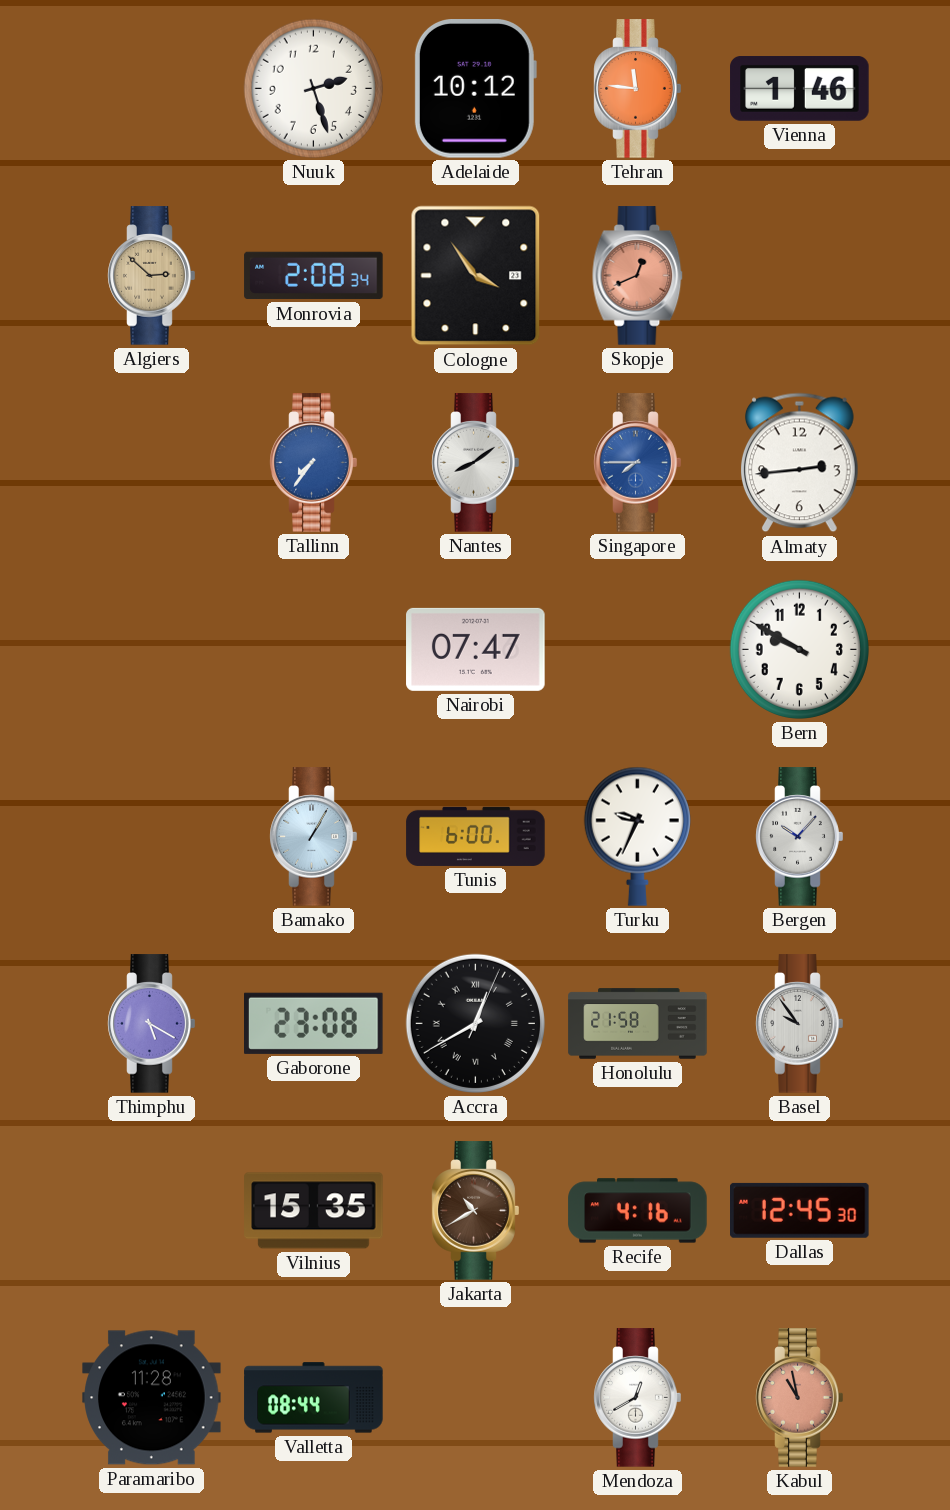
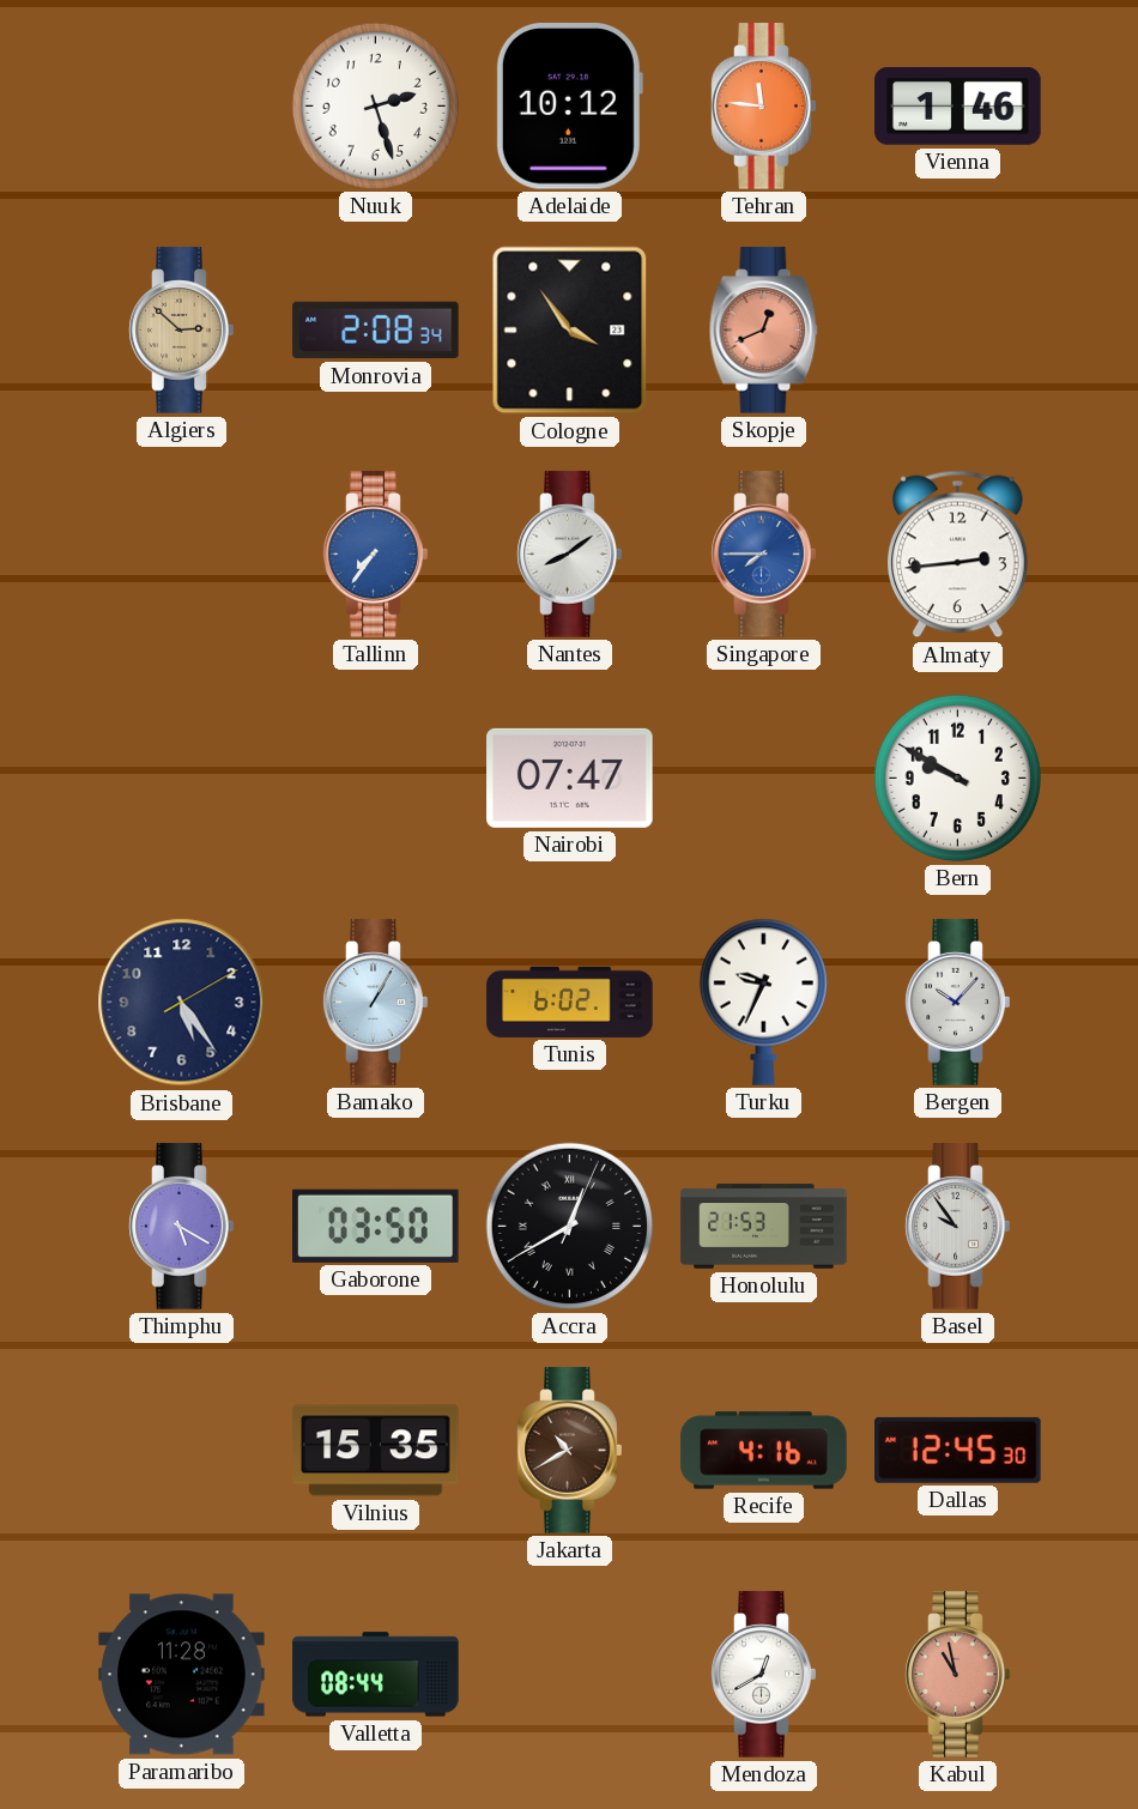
Brisbane: none -> 5:24
Tunis: 6:00 -> 6:02
Gaborone: 23:08 -> 03:50
Honolulu: 21:58 -> 21:53
